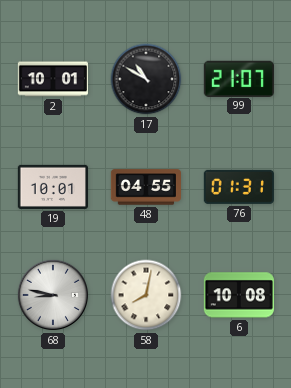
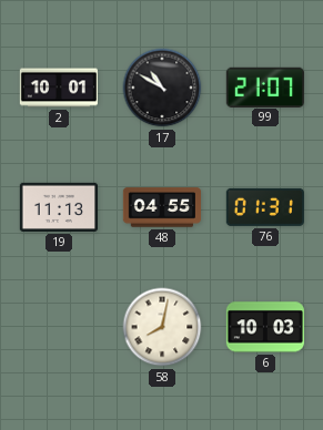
19: 10:01 -> 11:13
68: 8:47 -> none
6: 10:08 -> 10:03
